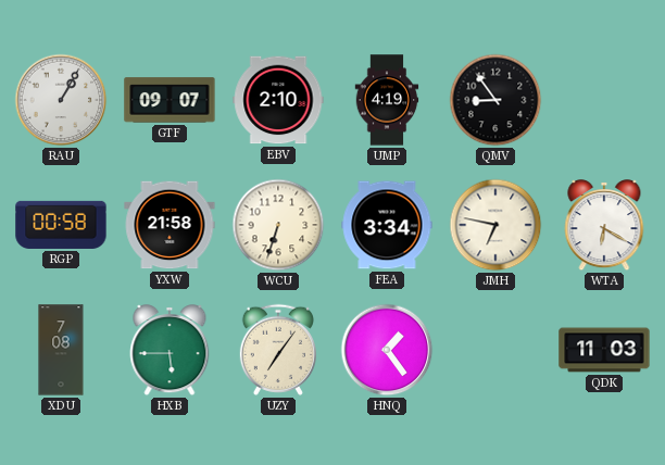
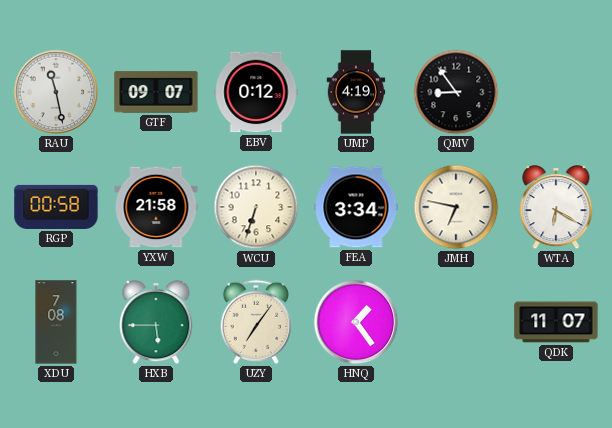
RAU: 1:05 -> 11:28
EBV: 2:10 -> 0:12
QDK: 11:03 -> 11:07
